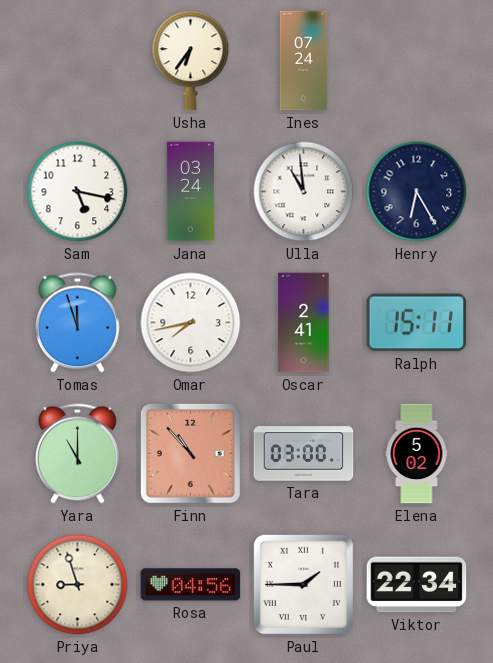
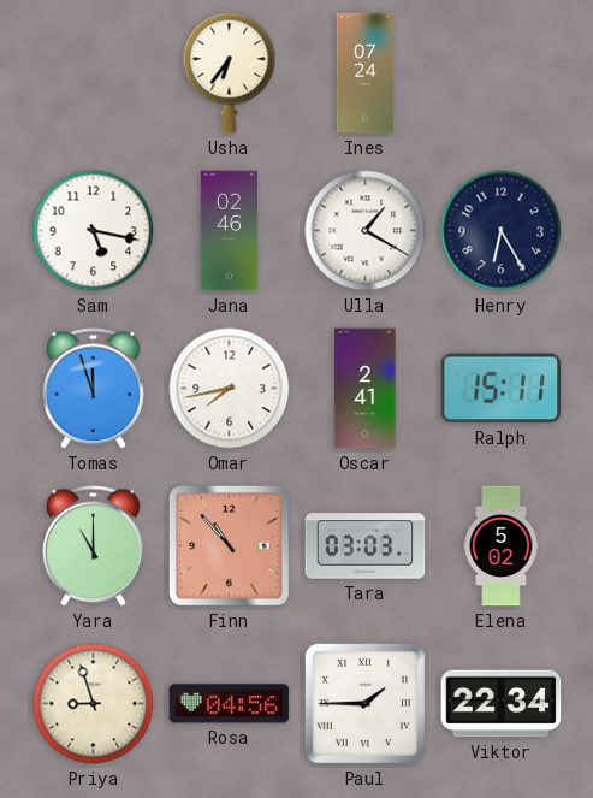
Jana: 03:24 -> 02:46
Ulla: 10:59 -> 1:20
Tara: 03:00 -> 03:03
